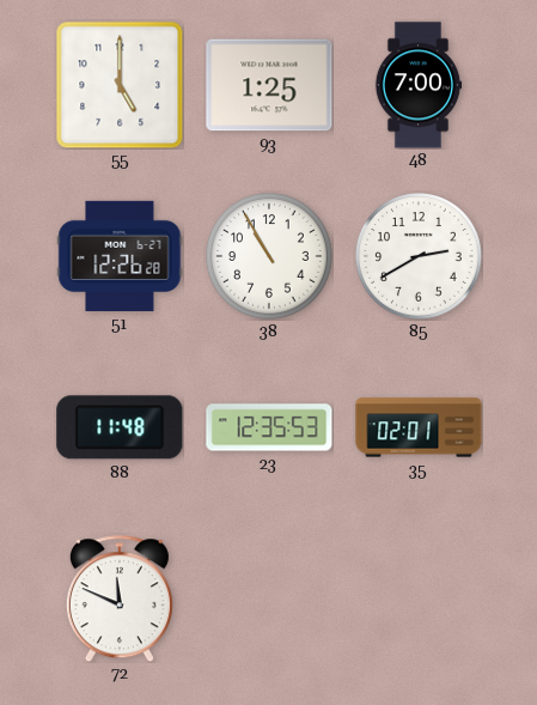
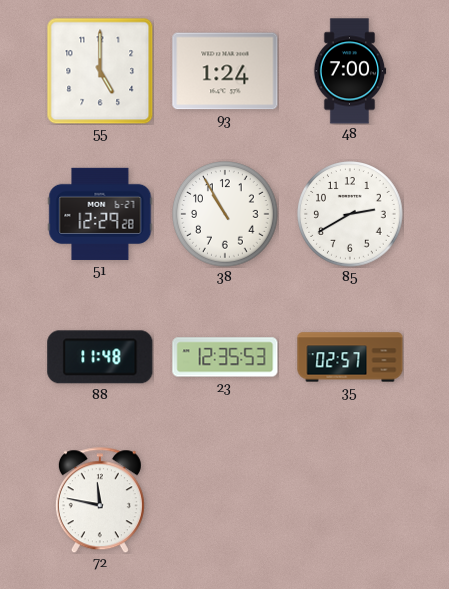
93: 1:25 -> 1:24
51: 12:26 -> 12:29
35: 02:01 -> 02:57
72: 11:49 -> 11:47
